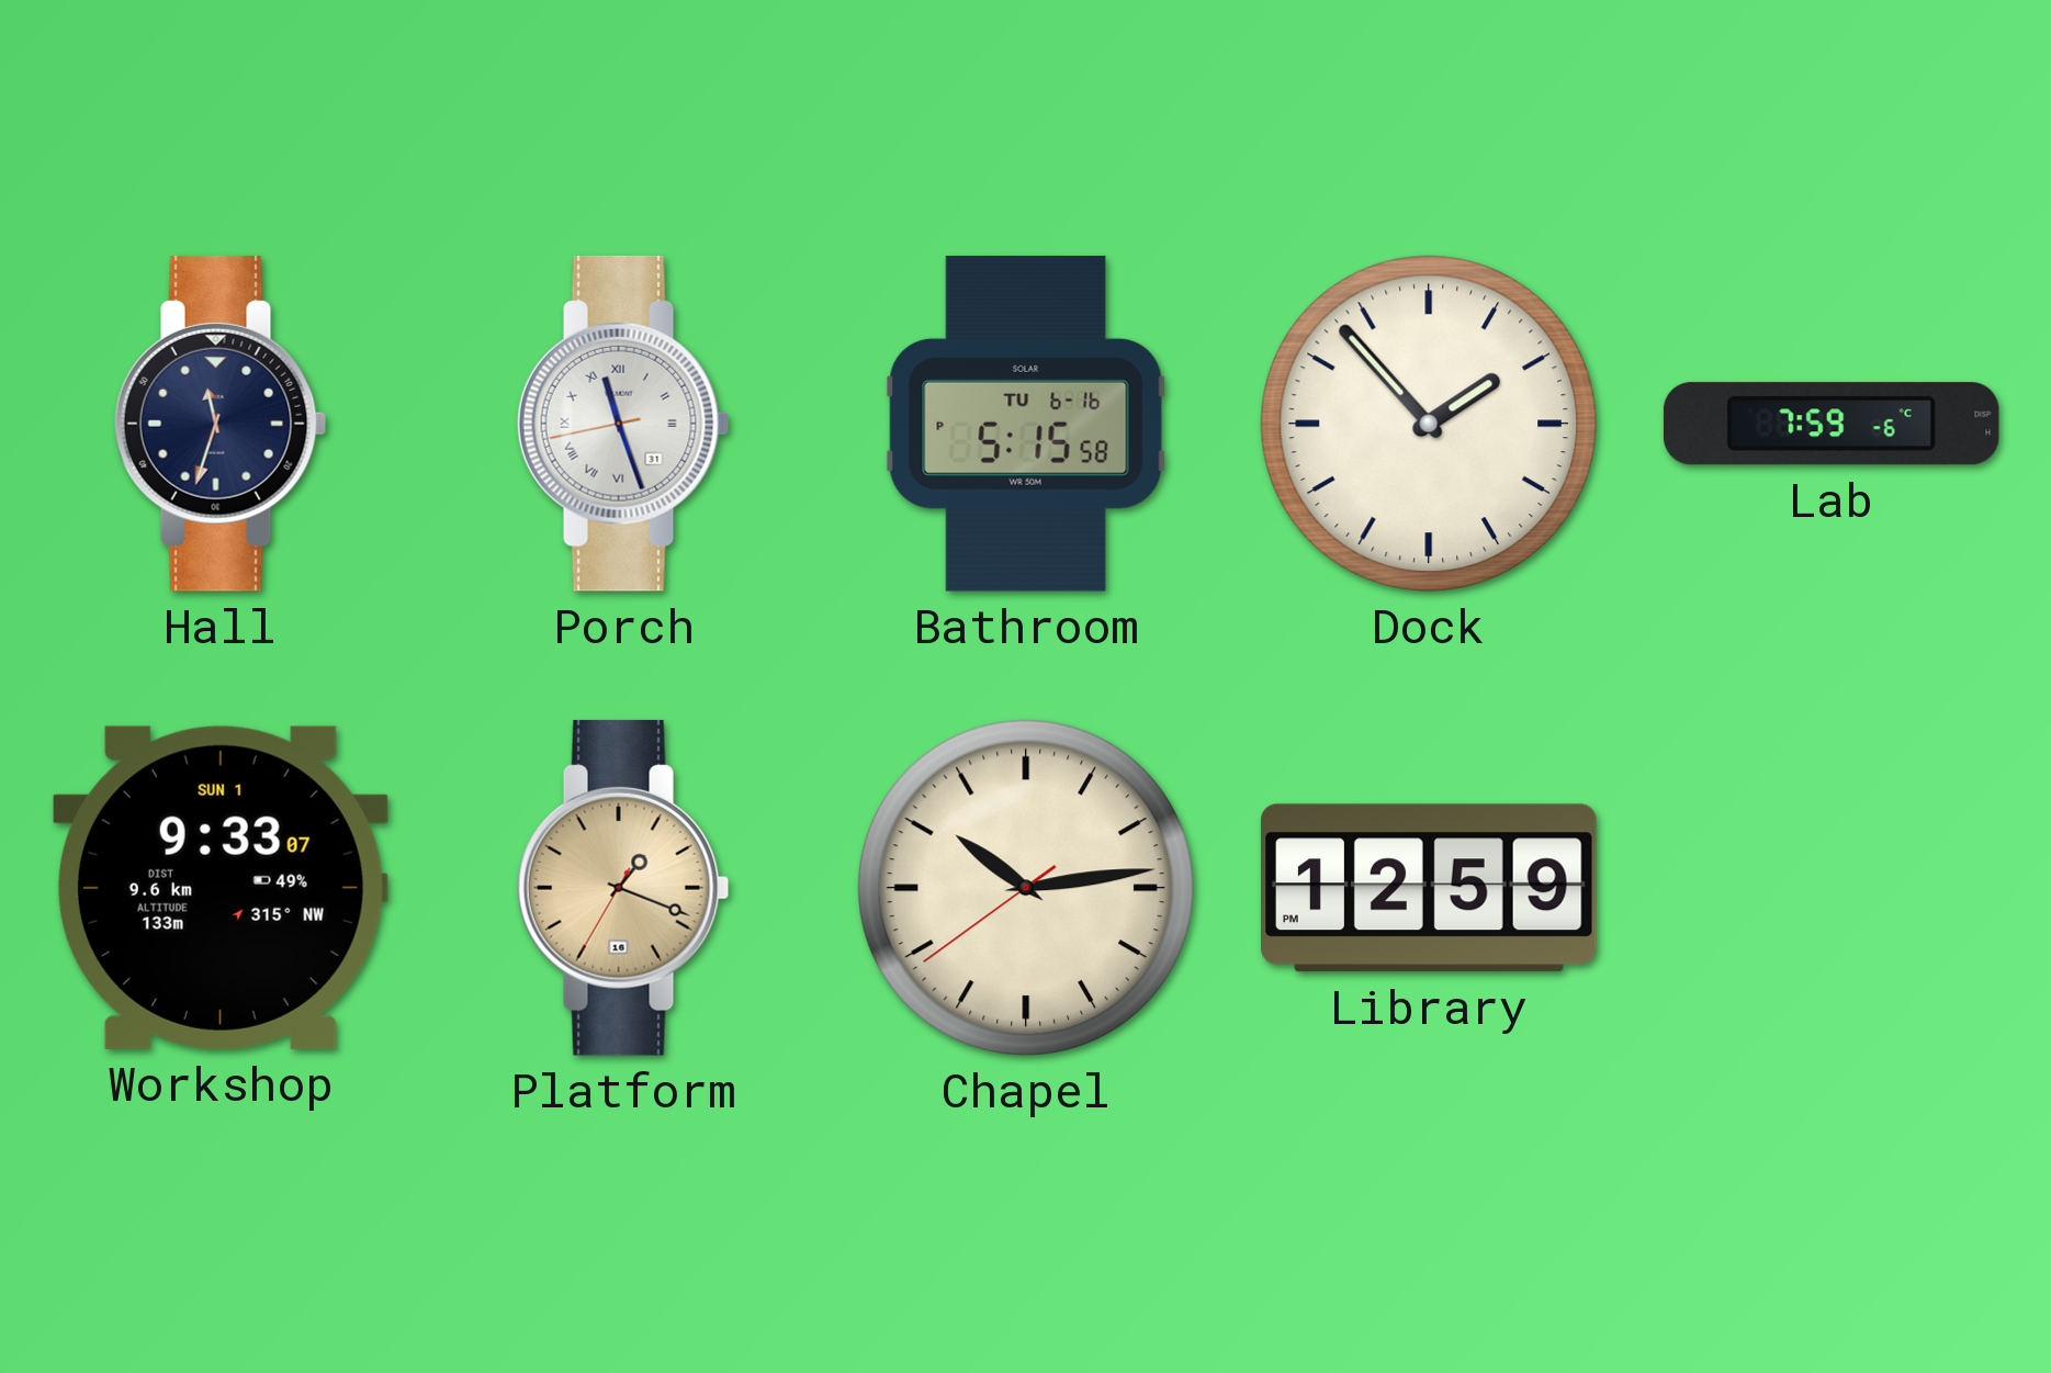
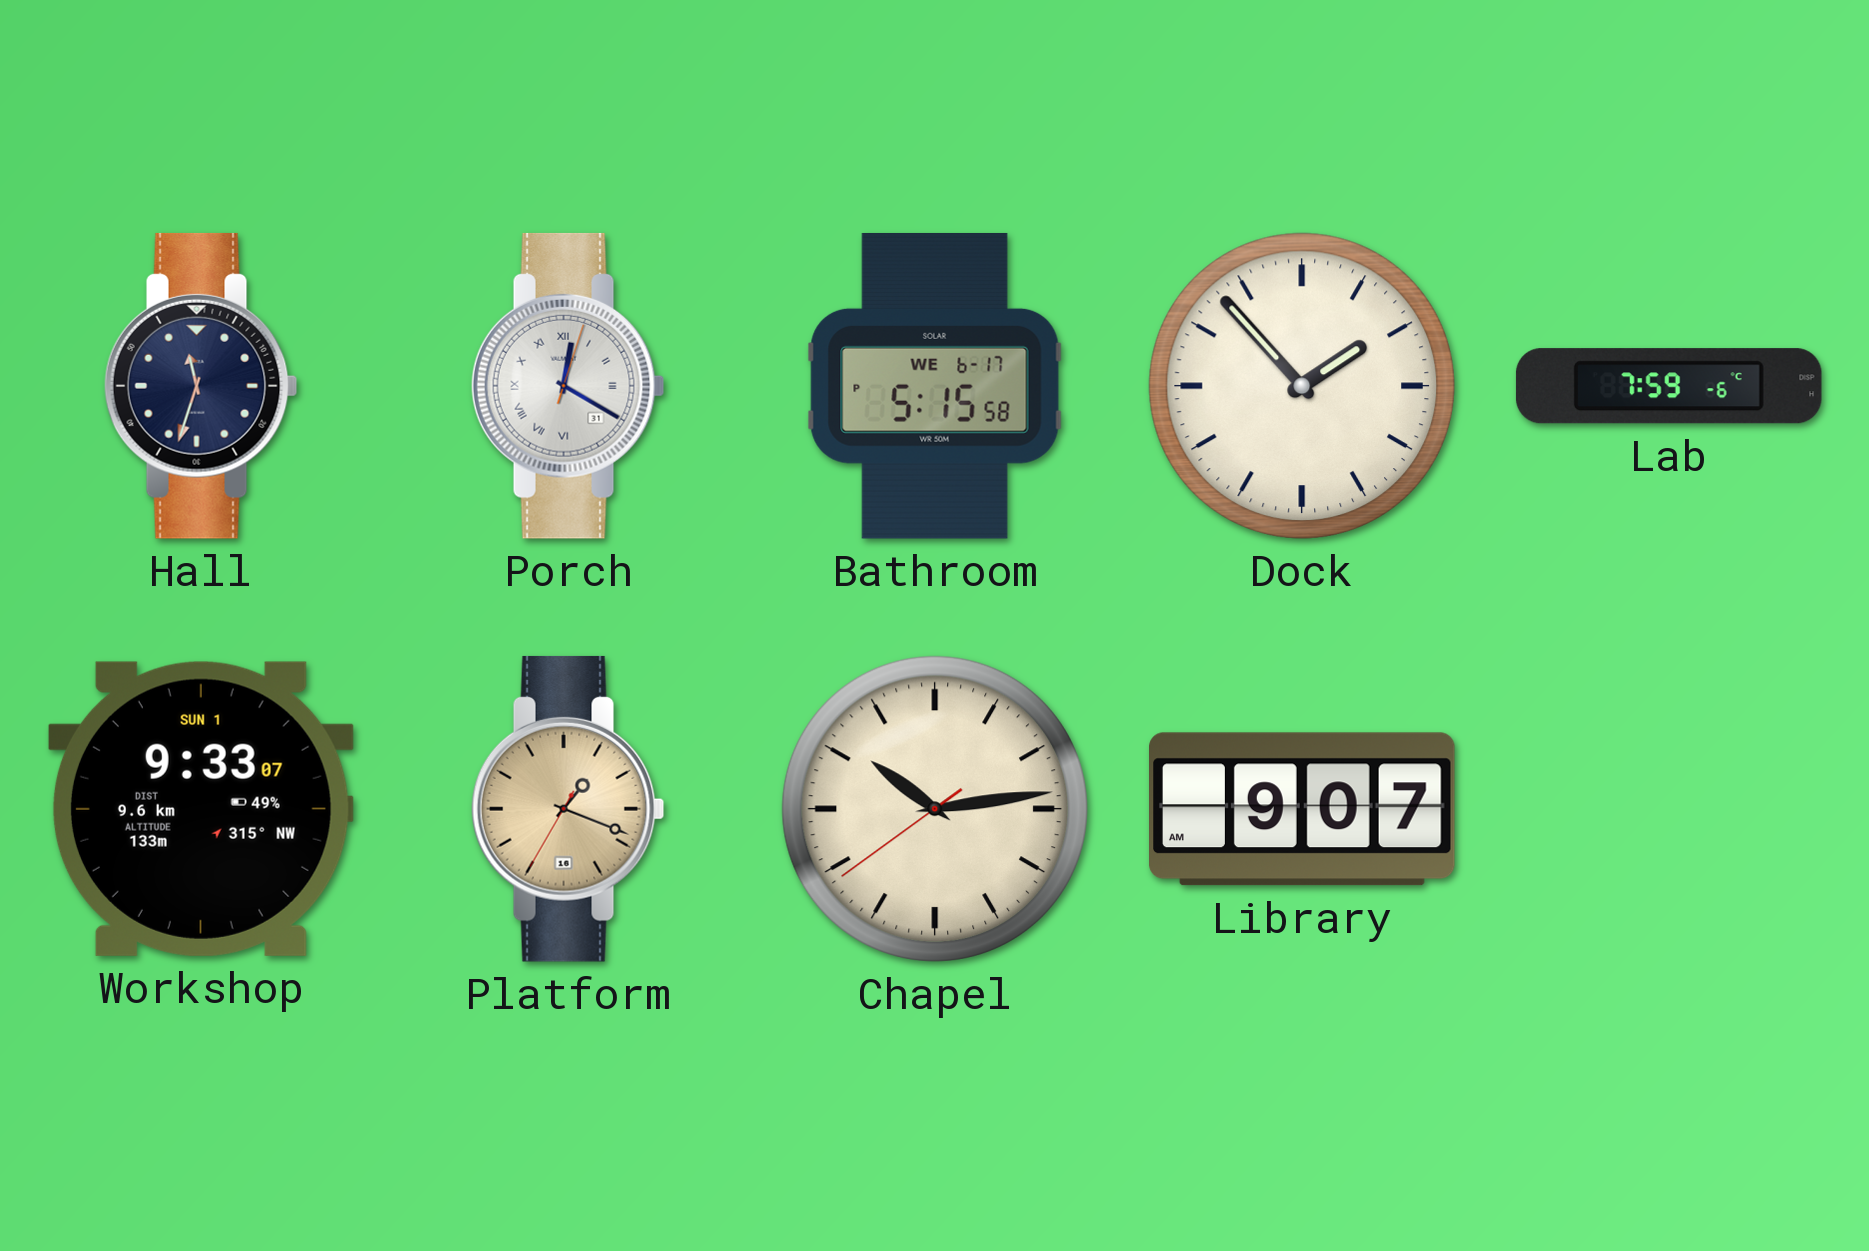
Porch: 11:26 -> 12:20
Bathroom date: TU 6-16 -> WE 6-17
Library: 12:59 -> 9:07
